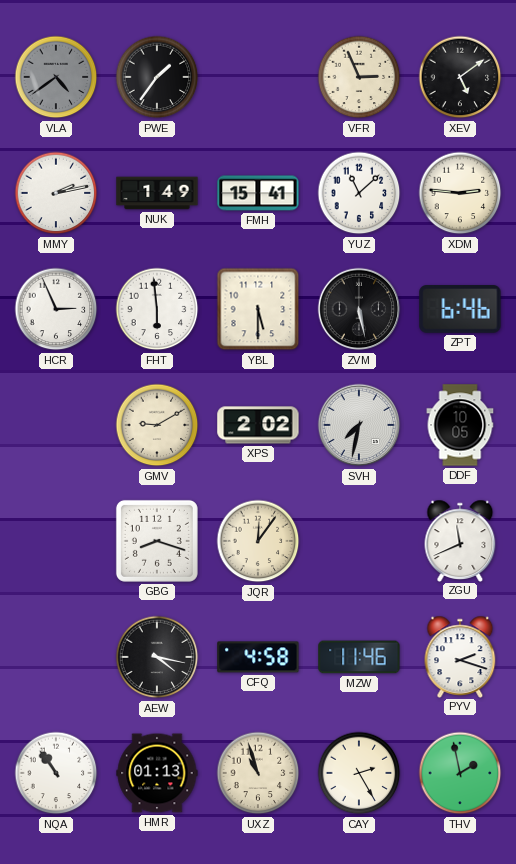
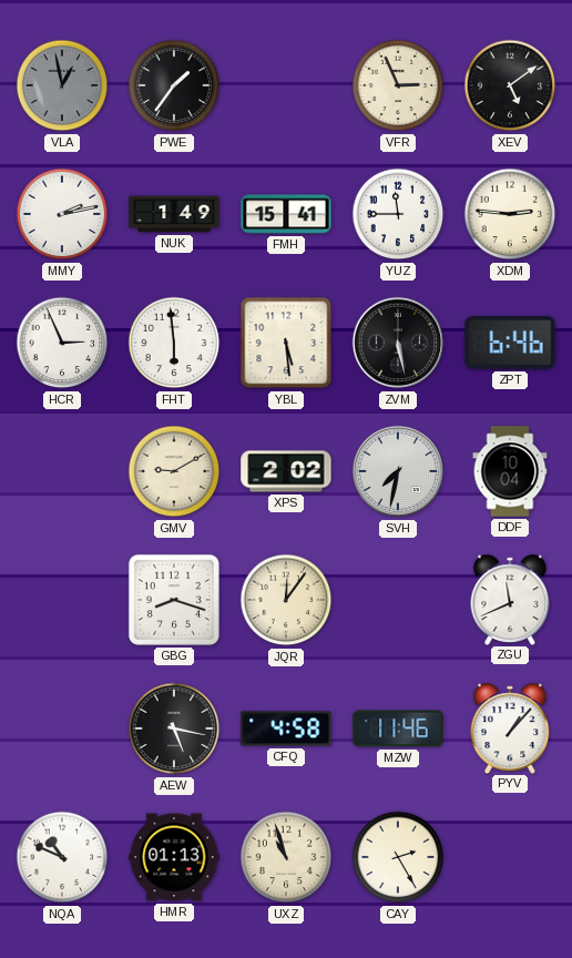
VLA: 4:39 -> 12:58
YUZ: 11:08 -> 11:45
YBL: 5:30 -> 5:29
DDF: 10:05 -> 10:04
AEW: 4:17 -> 5:17
PYV: 2:18 -> 1:07
NQA: 10:54 -> 10:49
THV: 1:58 -> none
